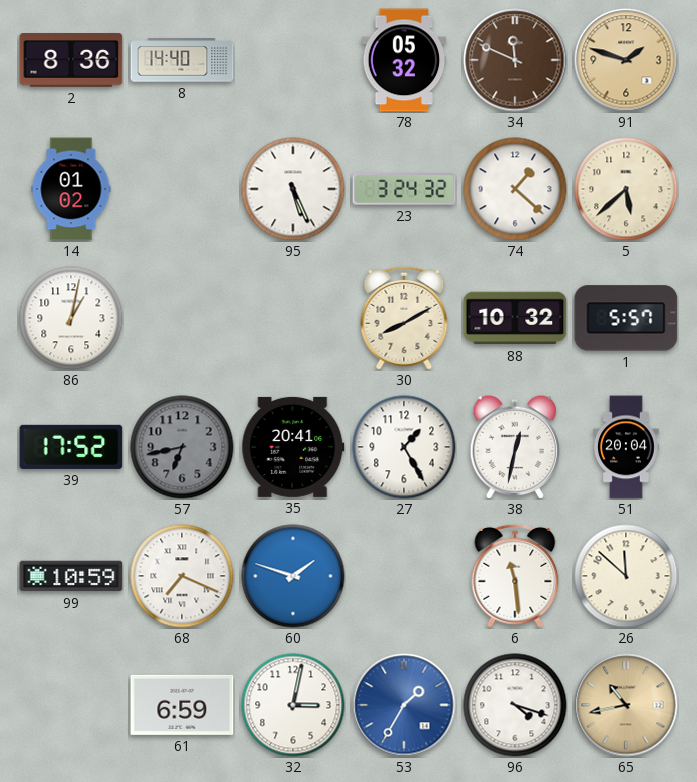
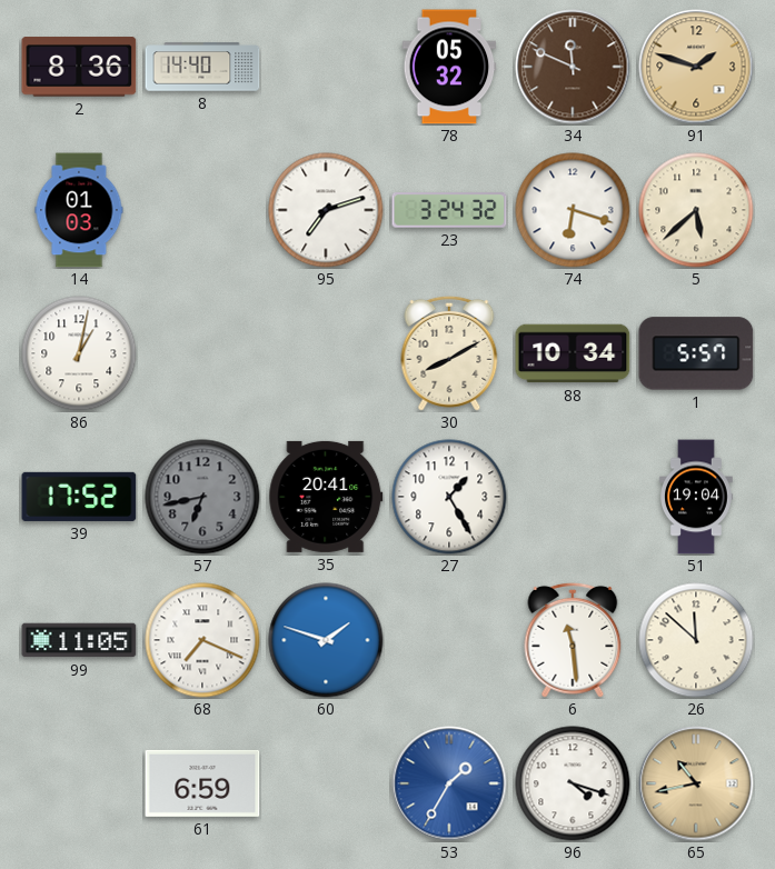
14: 01:02 -> 01:03
95: 5:26 -> 7:12
74: 1:22 -> 6:18
88: 10:32 -> 10:34
38: 12:32 -> none
51: 20:04 -> 19:04
99: 10:59 -> 11:05
32: 3:02 -> none
